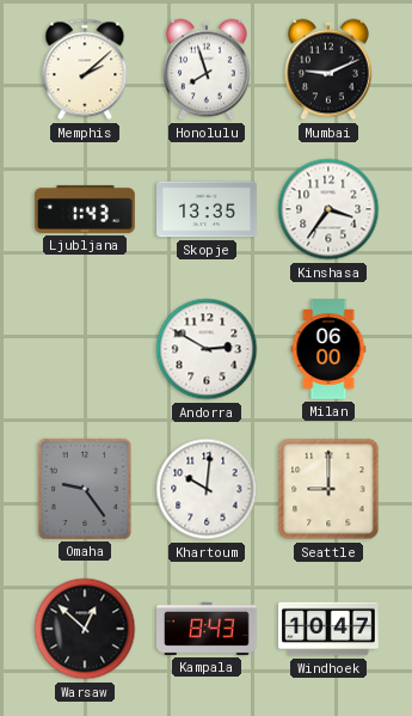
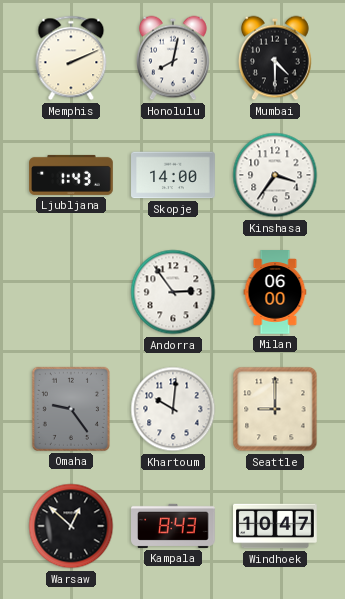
Memphis: 2:08 -> 2:11
Honolulu: 7:57 -> 8:02
Mumbai: 9:11 -> 4:30
Skopje: 13:35 -> 14:00
Andorra: 2:50 -> 2:54
